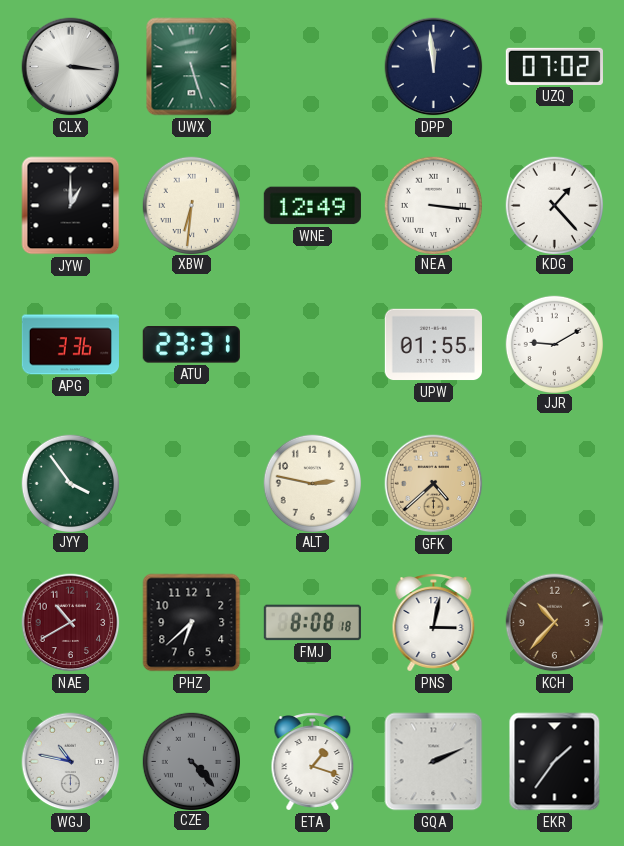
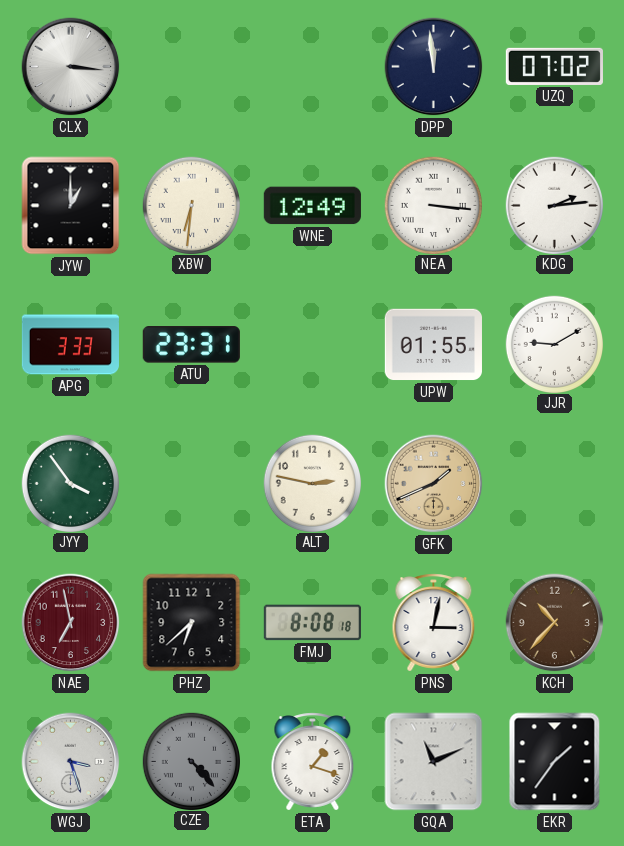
UWX: 5:27 -> none
KDG: 1:23 -> 2:14
APG: 3:36 -> 3:33
GFK: 4:38 -> 1:41
NAE: 10:40 -> 6:58
WGJ: 10:47 -> 3:27
GQA: 2:11 -> 11:11
